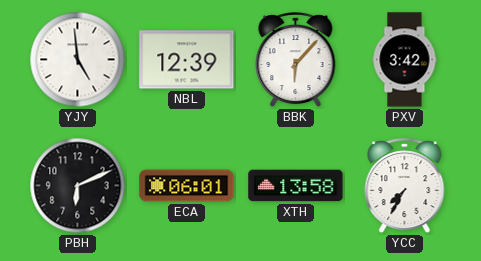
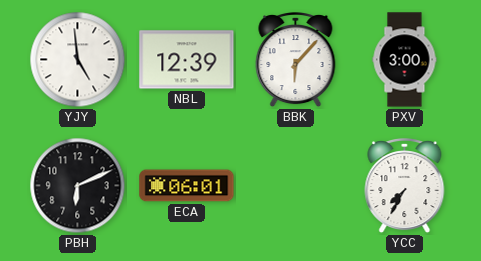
PXV: 3:42 -> 3:00
XTH: 13:58 -> none
